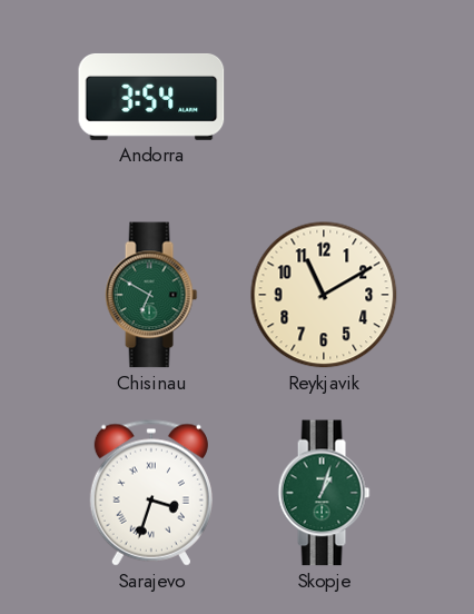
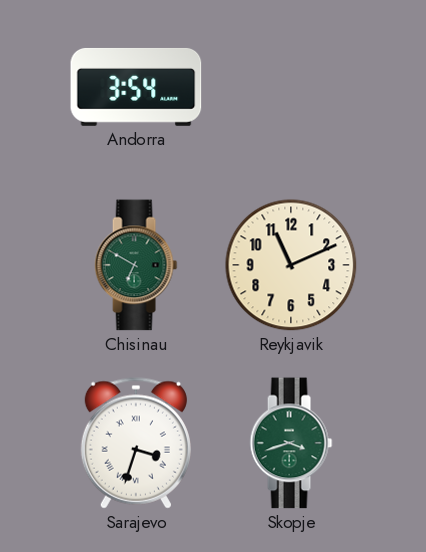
Reykjavik: 11:10 -> 11:11
Skopje: 1:03 -> 3:42
